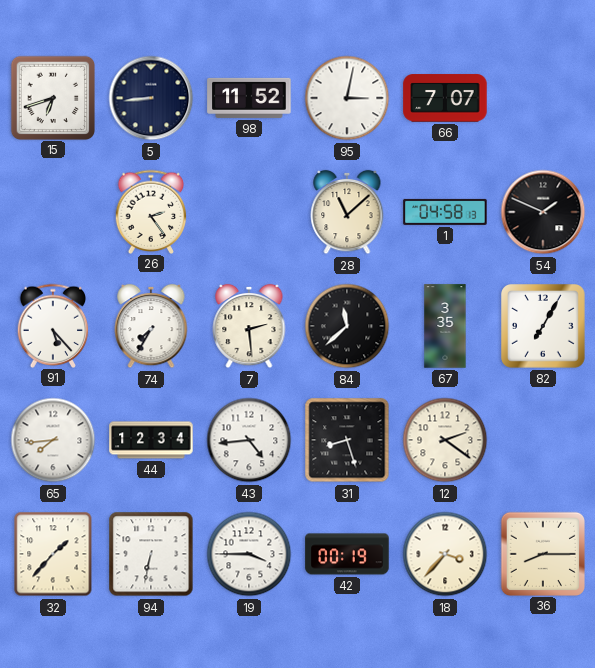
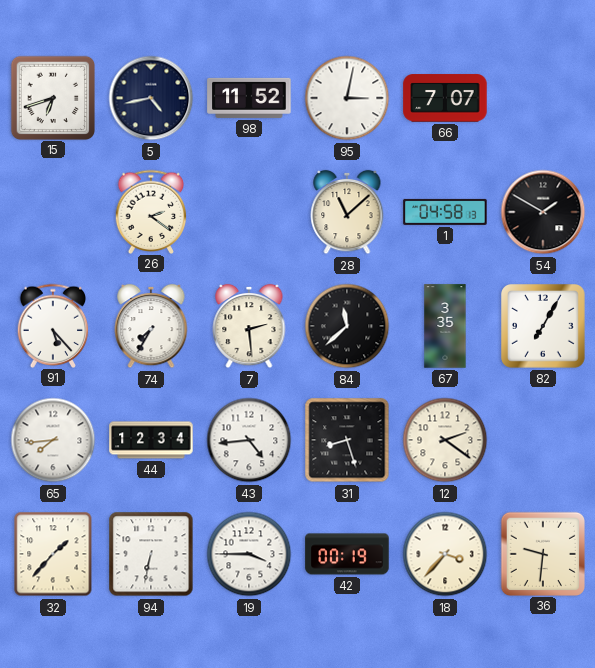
5: 8:44 -> 4:43
26: 2:24 -> 2:21
54: 1:49 -> 1:50
36: 8:15 -> 9:31
